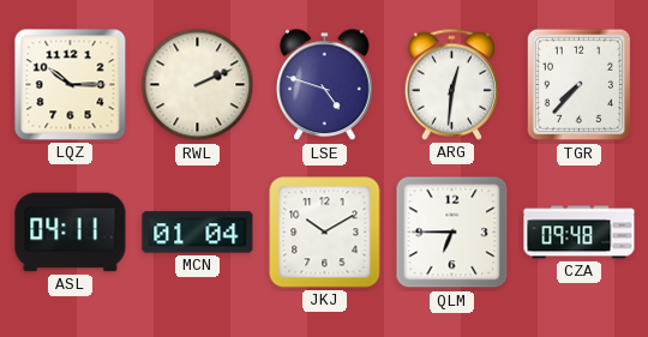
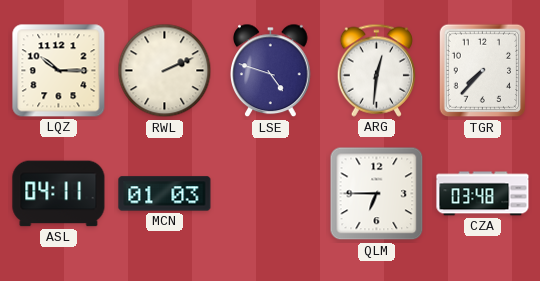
MCN: 01:04 -> 01:03
JKJ: 10:10 -> none
CZA: 09:48 -> 03:48
